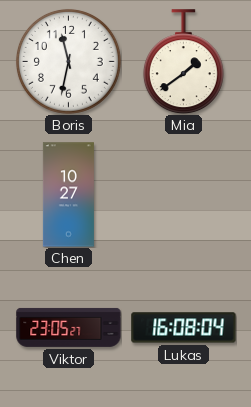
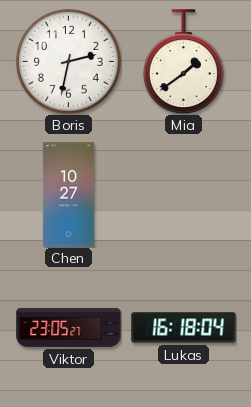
Boris: 11:32 -> 2:32
Lukas: 16:08 -> 16:18
